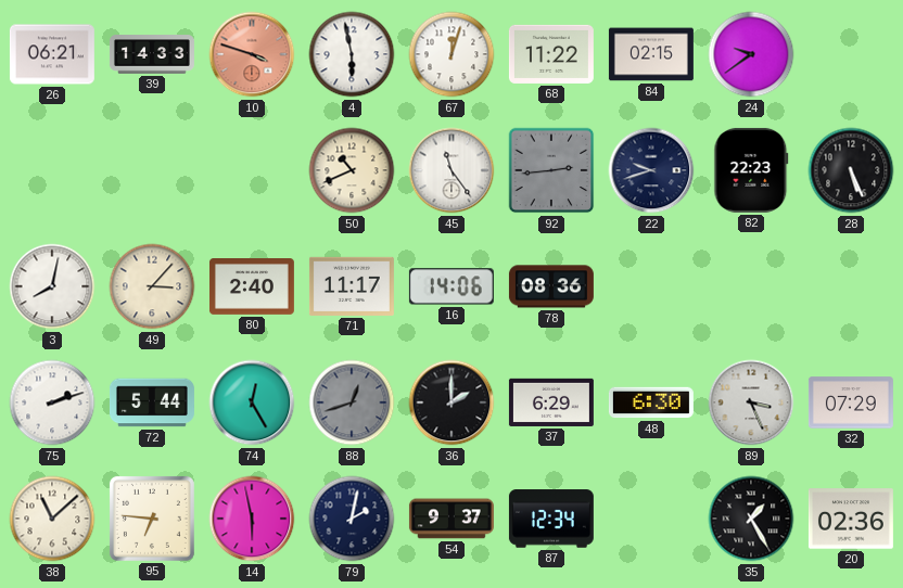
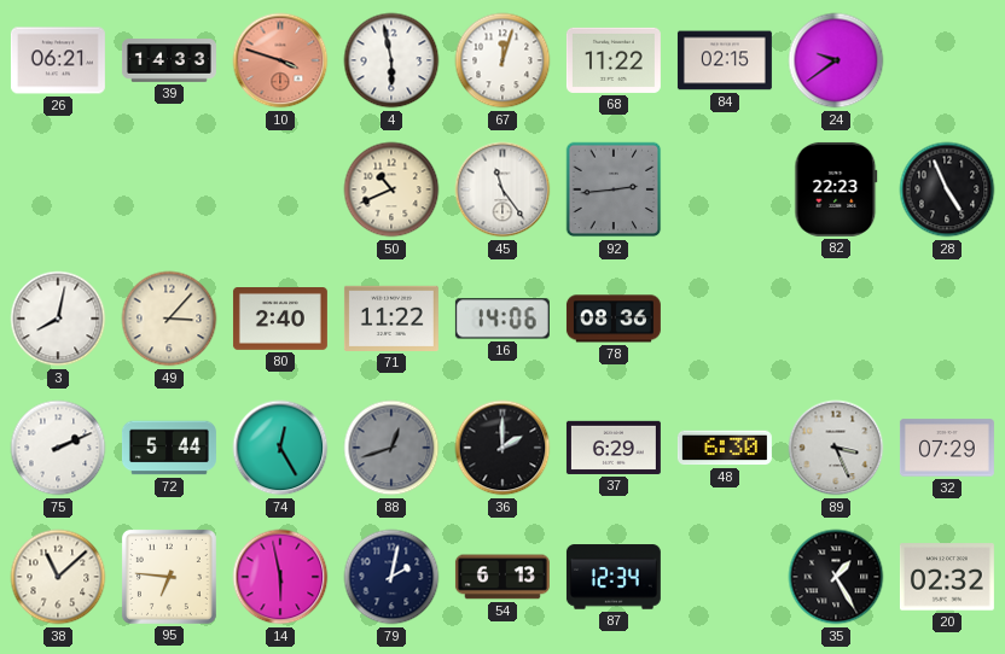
22: 9:42 -> none
28: 5:26 -> 4:56
71: 11:17 -> 11:22
75: 2:12 -> 2:11
54: 9:37 -> 6:13
20: 02:36 -> 02:32
